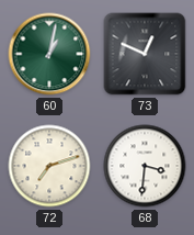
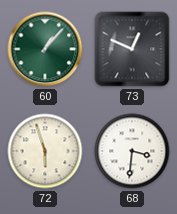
60: 1:02 -> 1:07
72: 7:12 -> 5:57
